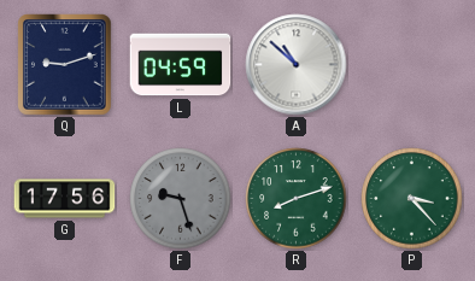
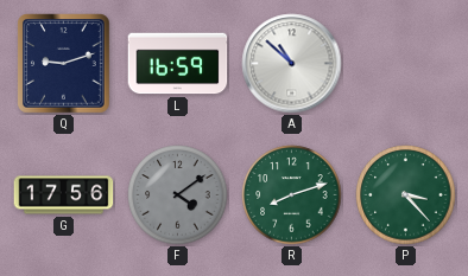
L: 04:59 -> 16:59
F: 9:27 -> 4:09
